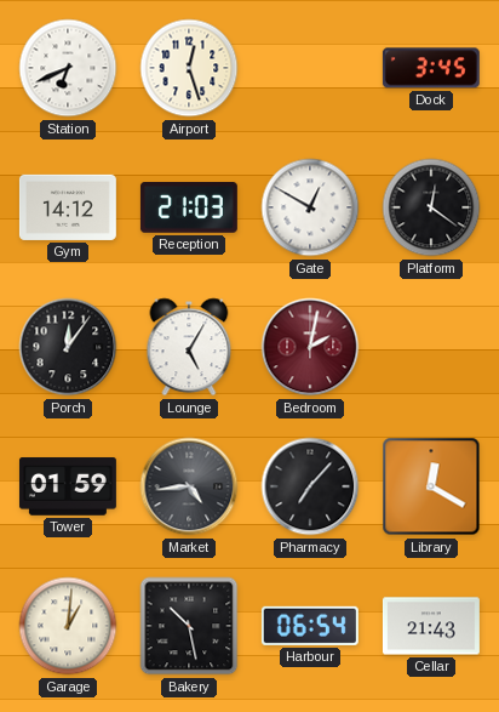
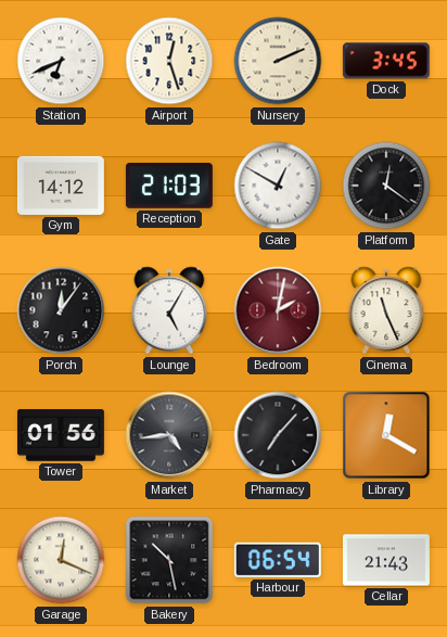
Nursery: none -> 2:11
Cinema: none -> 11:26
Tower: 01:59 -> 01:56
Garage: 1:01 -> 12:19
